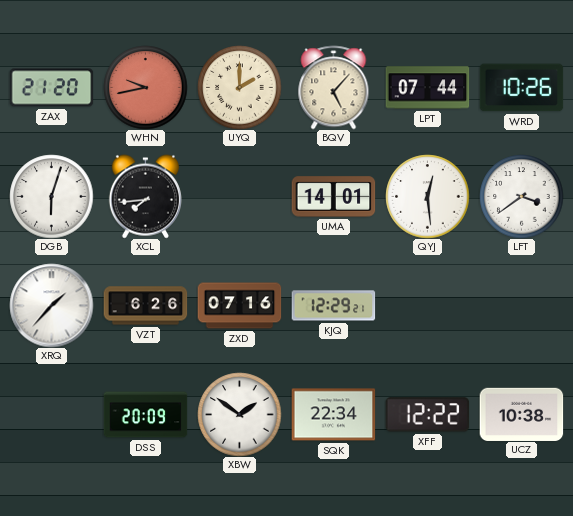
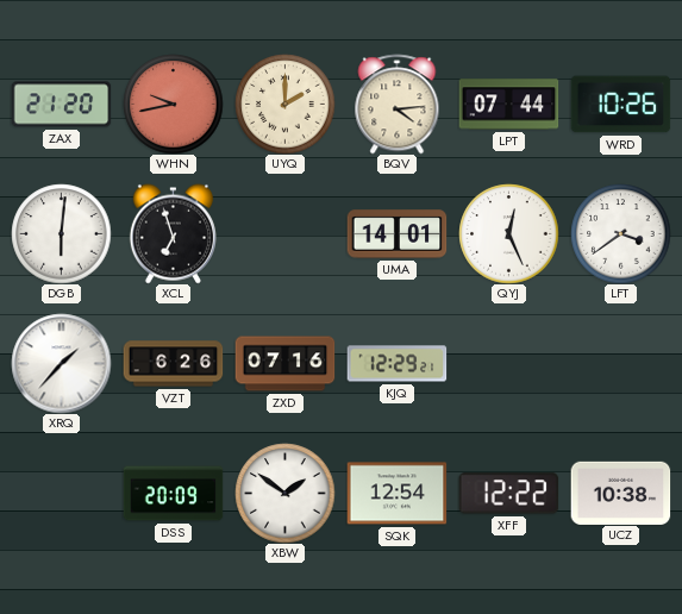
BQV: 5:07 -> 4:14
DGB: 6:03 -> 6:01
XCL: 7:44 -> 6:57
QYJ: 12:29 -> 12:26
SQK: 22:34 -> 12:54
